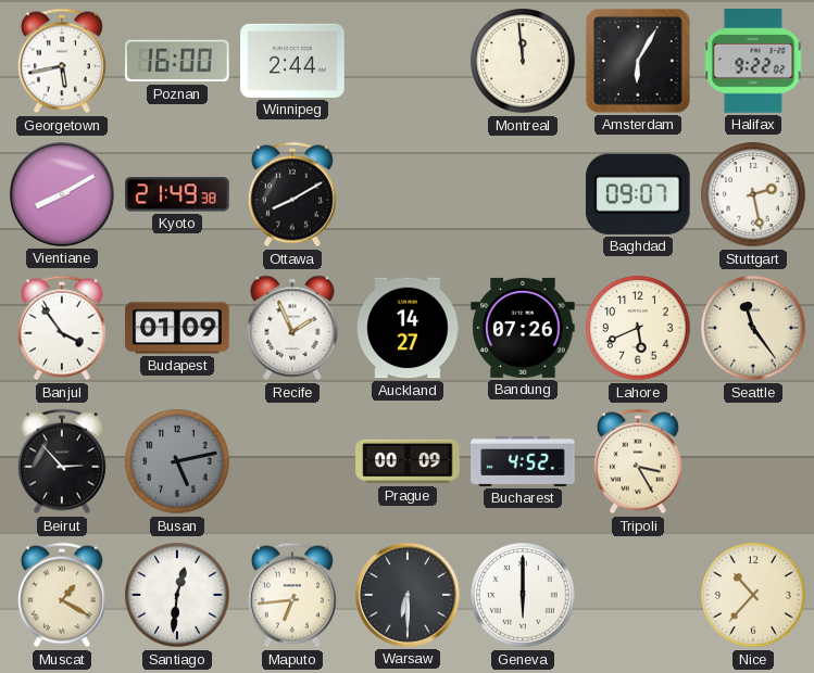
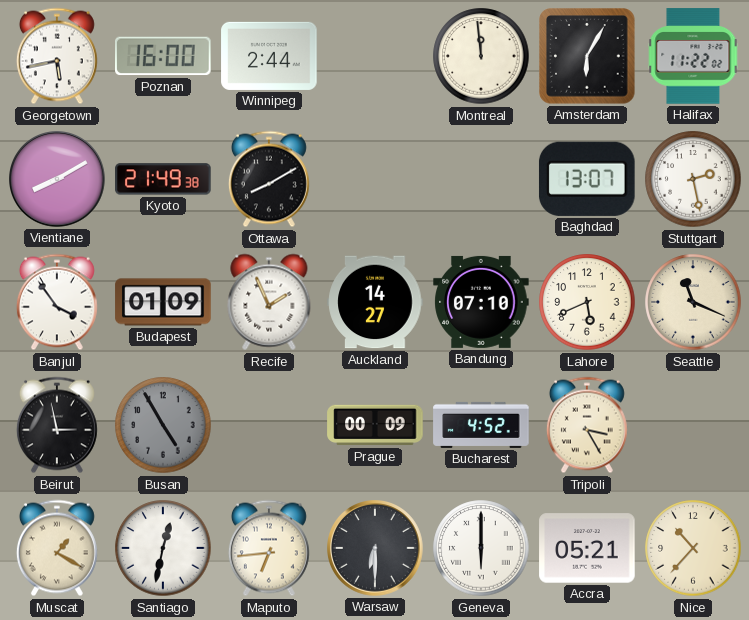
Halifax: 9:22 -> 11:22
Baghdad: 09:07 -> 13:07
Bandung: 07:26 -> 07:10
Seattle: 11:24 -> 11:19
Beirut: 2:53 -> 2:58
Busan: 5:13 -> 4:55
Santiago: 12:31 -> 12:32
Accra: none -> 05:21
